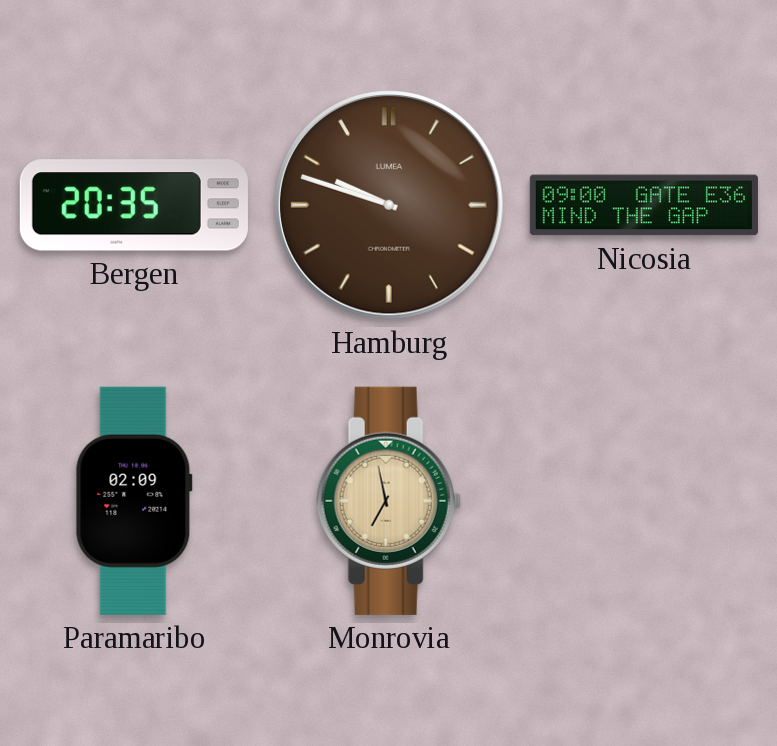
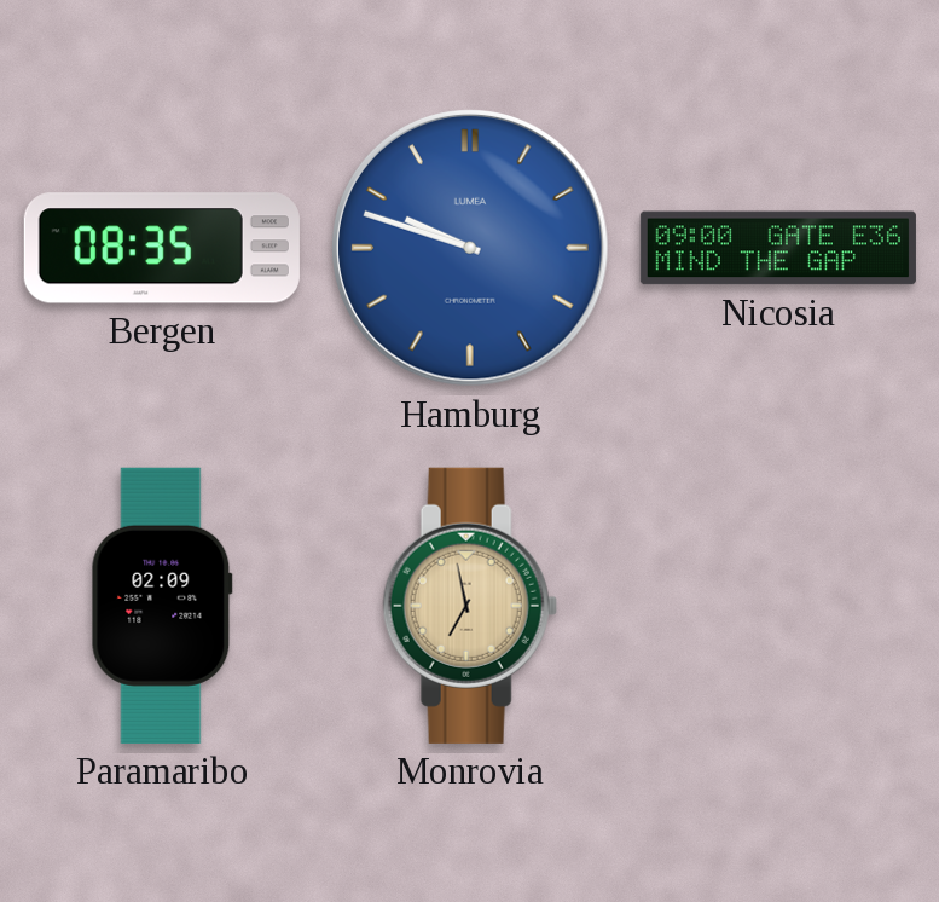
Bergen: 20:35 -> 08:35
Hamburg dial: brown -> blue
